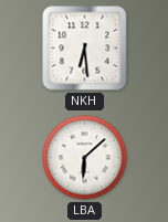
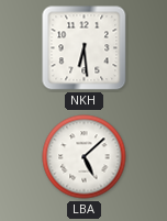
LBA: 6:08 -> 5:08
